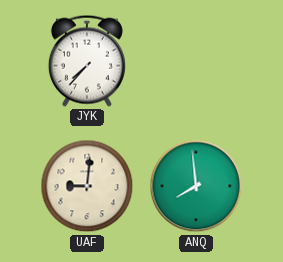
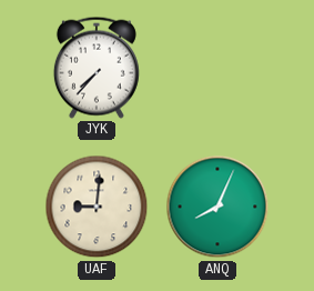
ANQ: 7:59 -> 8:04
